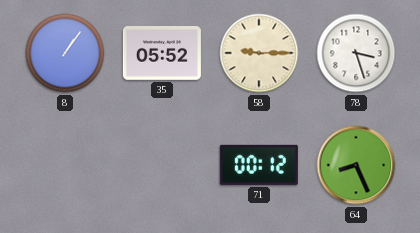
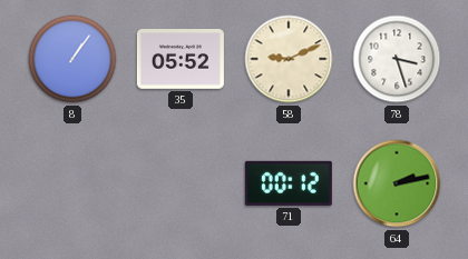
58: 9:15 -> 9:11
64: 8:26 -> 2:13
